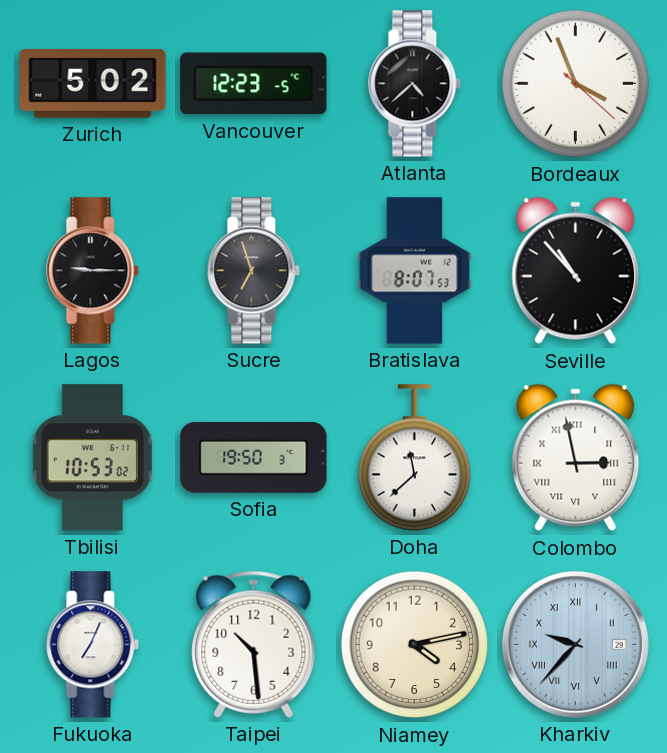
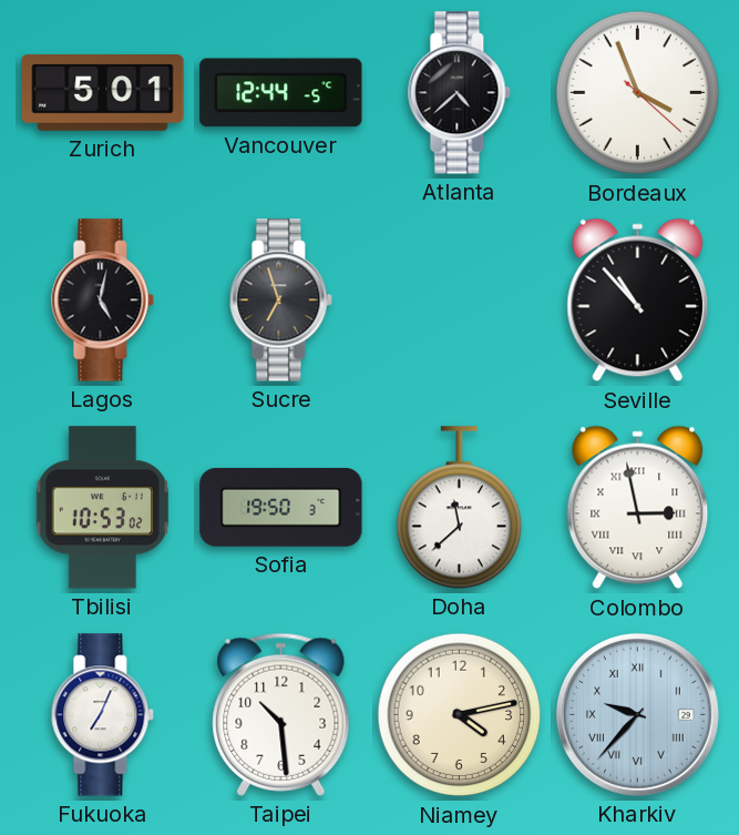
Zurich: 5:02 -> 5:01
Vancouver: 12:23 -> 12:44
Lagos: 9:15 -> 5:02
Bratislava: 8:07 -> none
